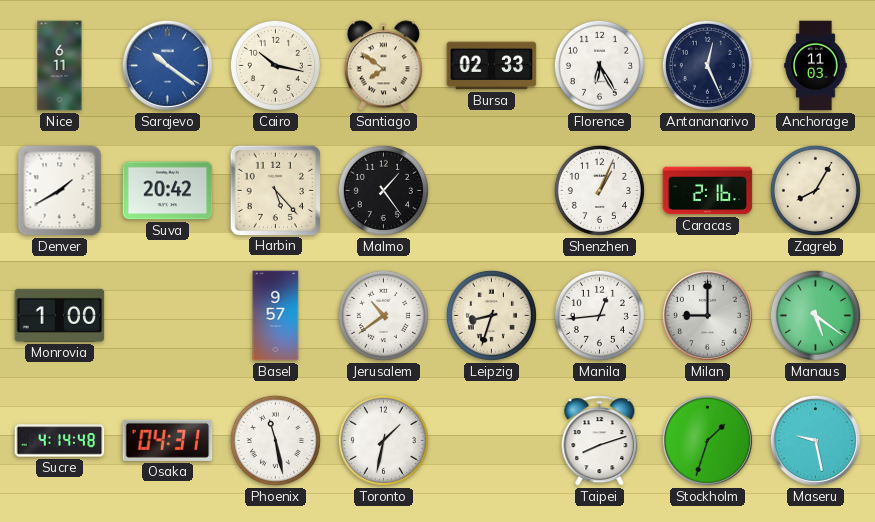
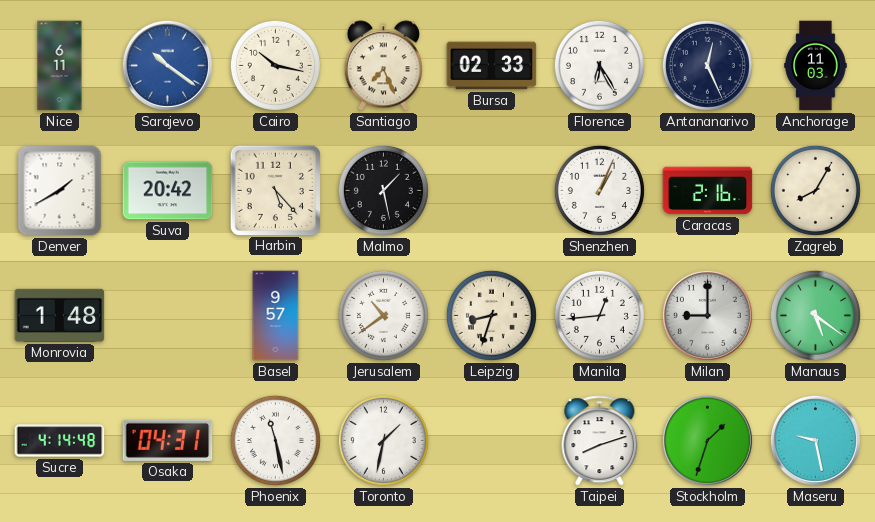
Santiago: 7:51 -> 7:26
Malmo: 1:24 -> 1:28
Monrovia: 1:00 -> 1:48
